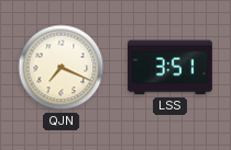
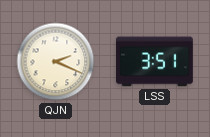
QJN: 7:19 -> 2:19
